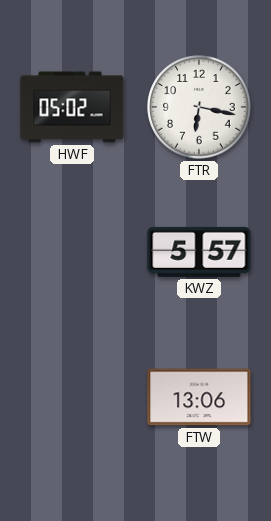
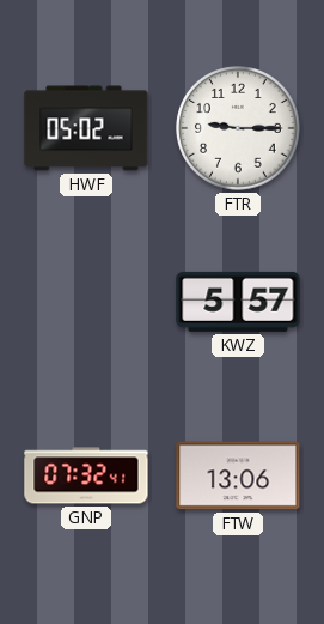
FTR: 6:17 -> 9:15
GNP: none -> 07:32
